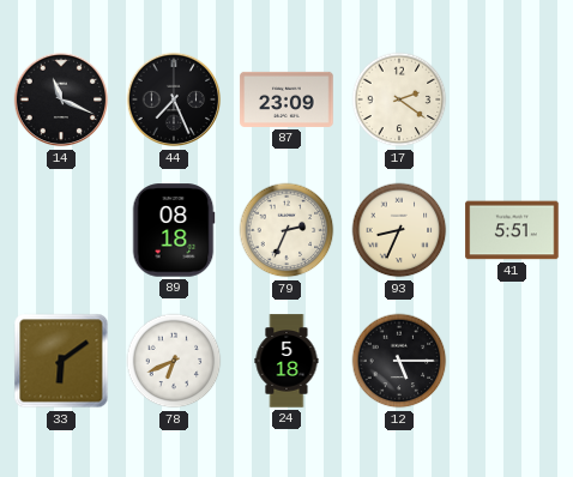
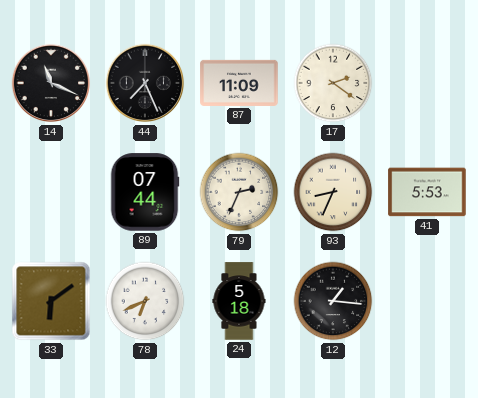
87: 23:09 -> 11:09
89: 08:18 -> 07:44
41: 5:51 -> 5:53
12: 5:15 -> 1:16
